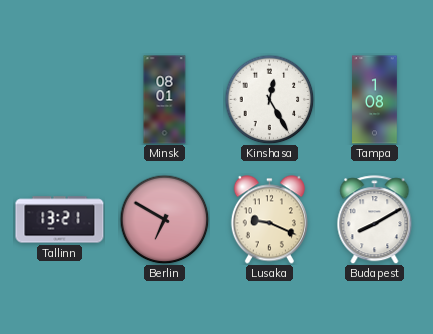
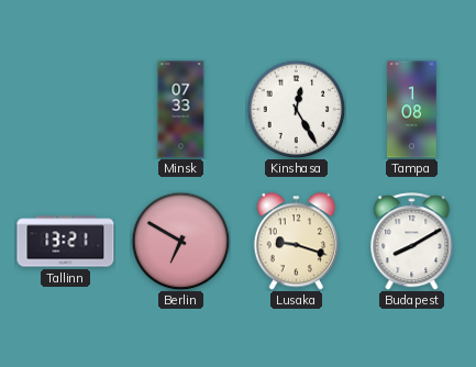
Minsk: 08:01 -> 07:33
Lusaka: 9:19 -> 9:18
